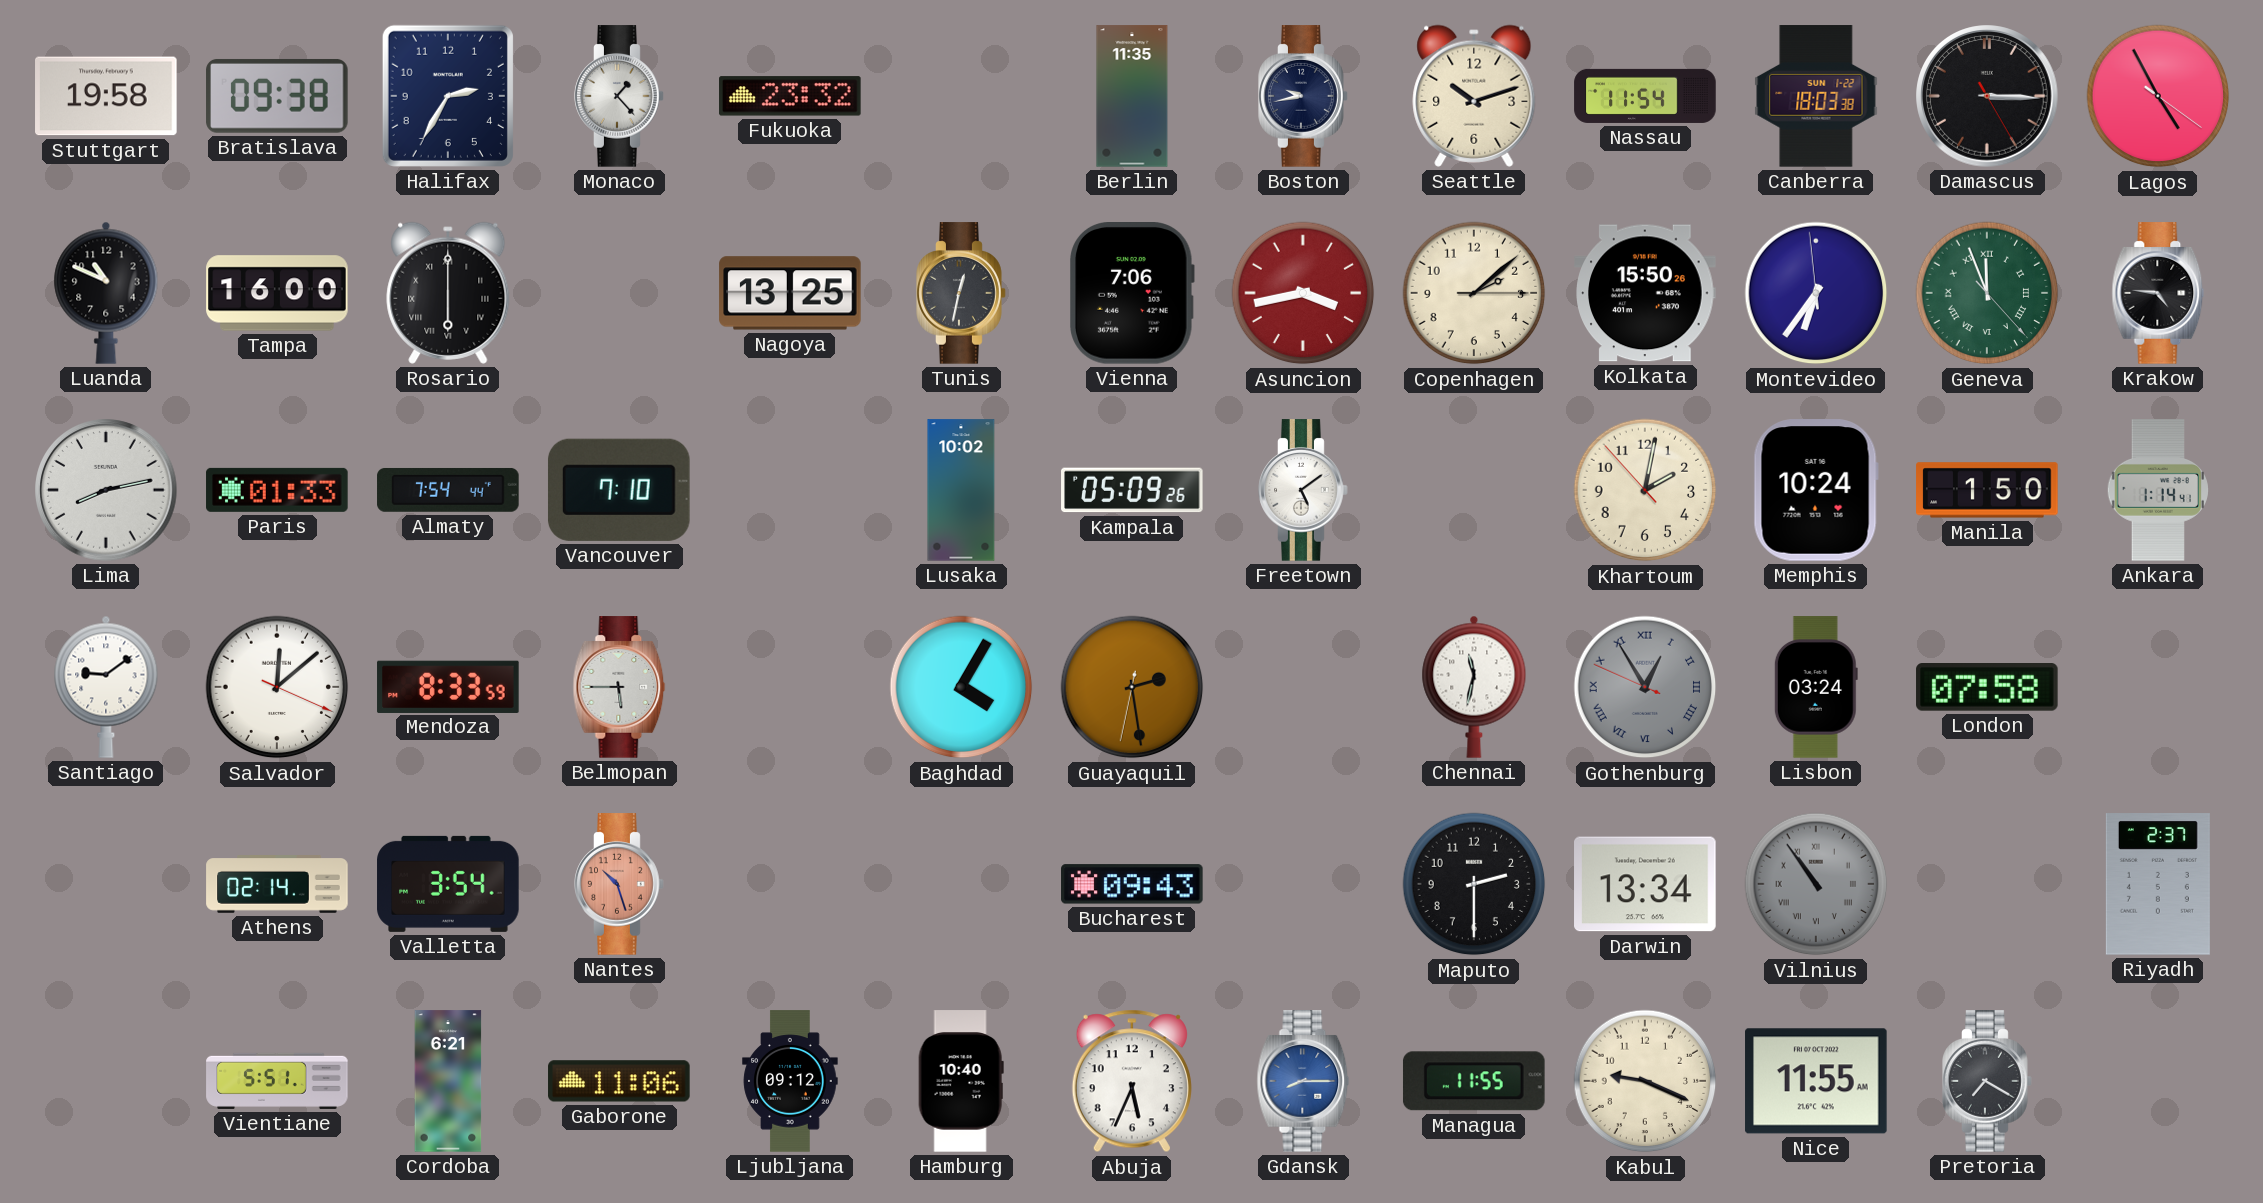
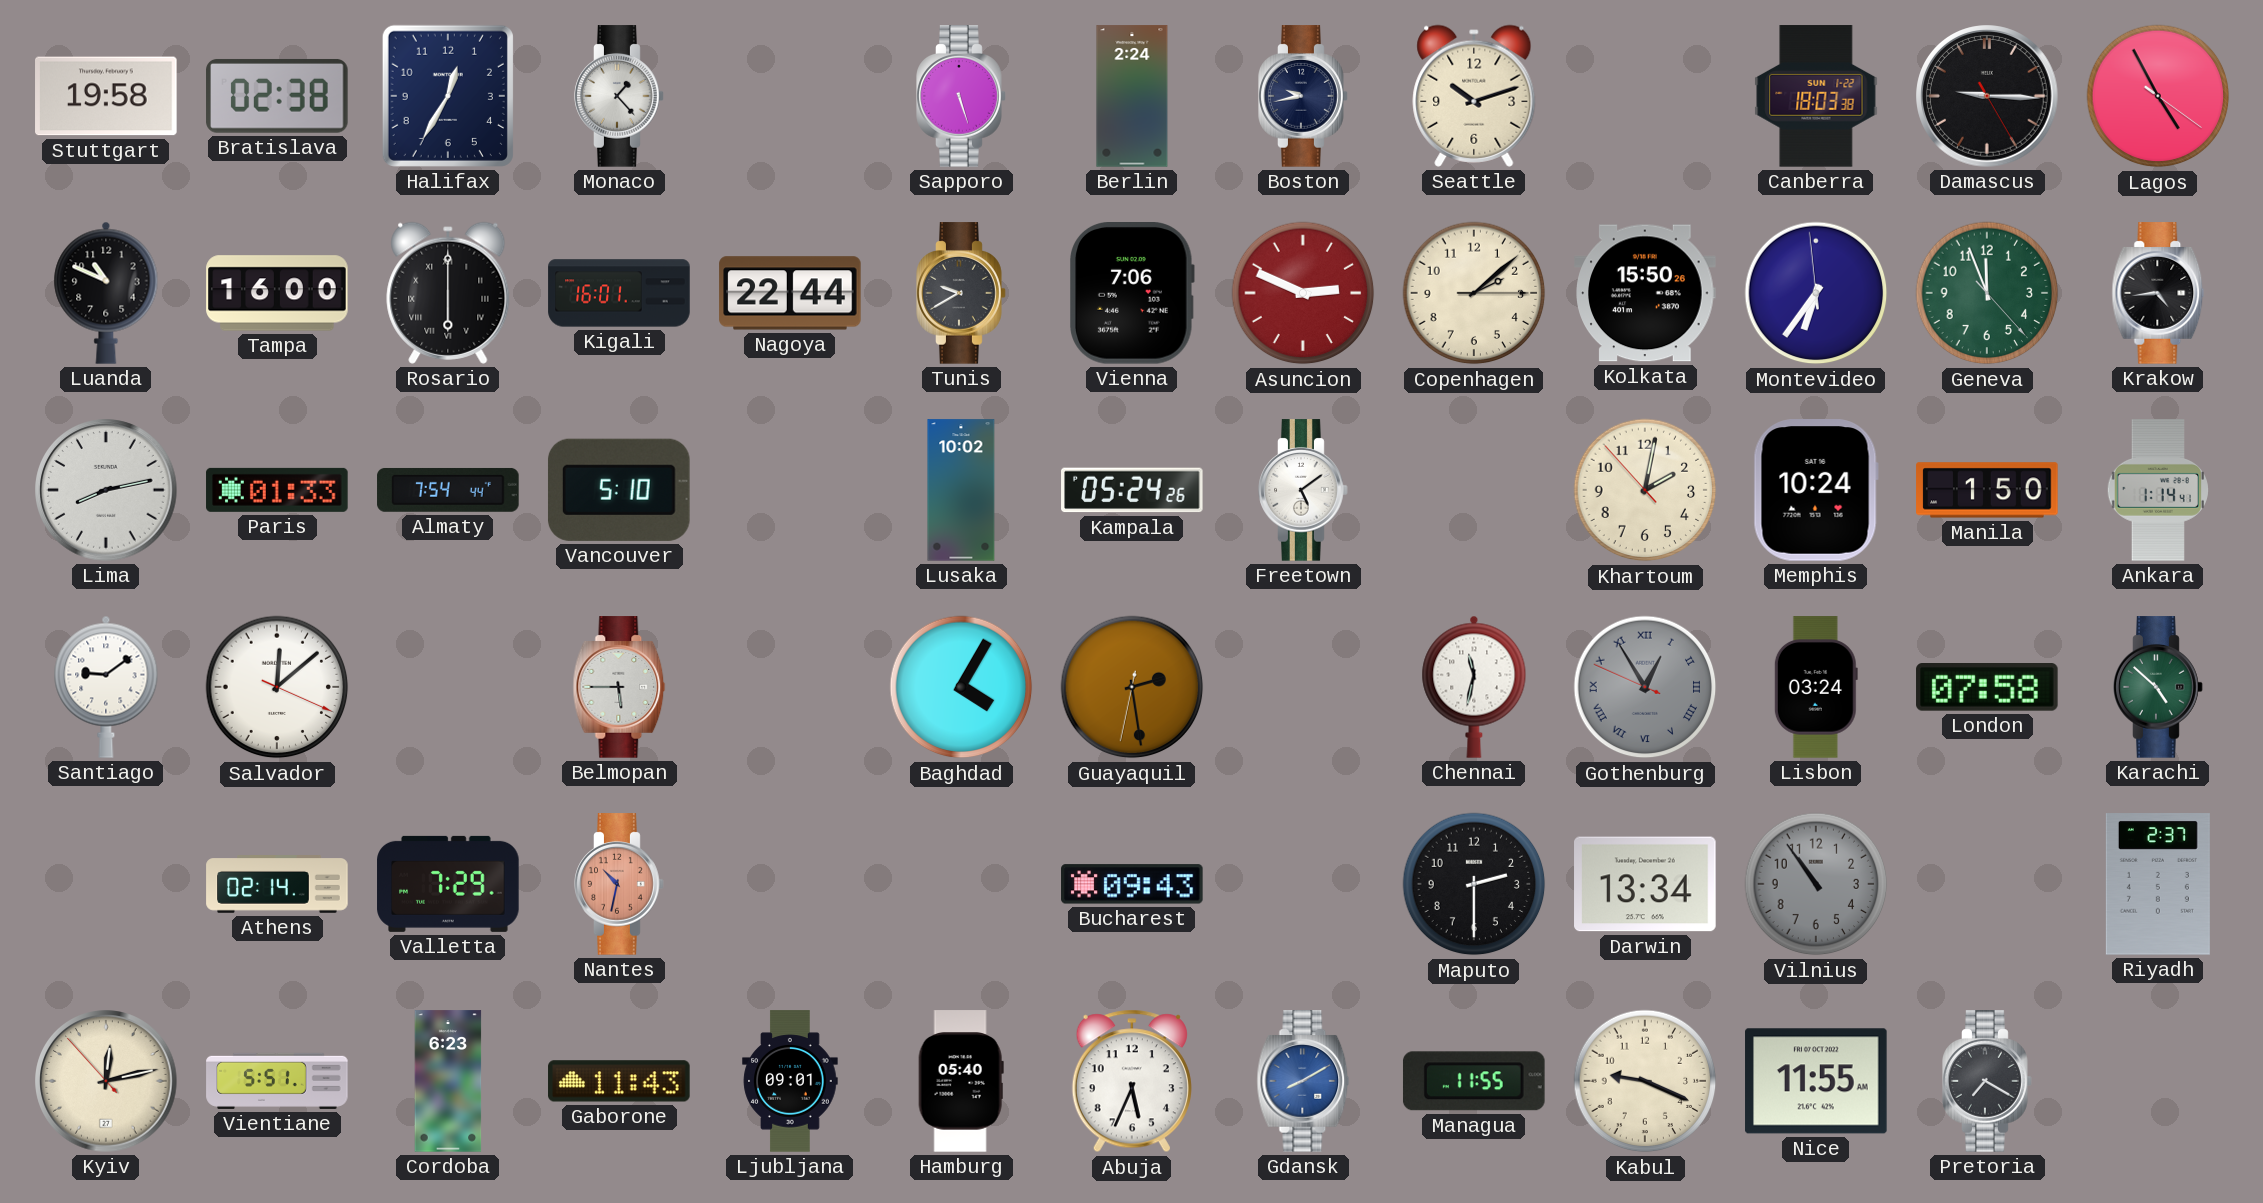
Bratislava: 09:38 -> 02:38
Halifax: 2:35 -> 12:35
Fukuoka: 23:32 -> none
Sapporo: none -> 5:27
Berlin: 11:35 -> 2:24
Nassau: 11:54 -> none
Damascus: 3:15 -> 9:15
Kigali: none -> 16:01
Nagoya: 13:25 -> 22:44
Tunis: 12:32 -> 9:40
Asuncion: 3:43 -> 2:49
Geneva numerals: Roman -> Arabic
Krakow: 4:46 -> 4:44
Vancouver: 7:10 -> 5:10
Kampala: 05:09 -> 05:24
Mendoza: 8:33 -> none
Karachi: none -> 4:52
Valletta: 3:54 -> 7:29
Nantes: 10:27 -> 10:32
Vilnius numerals: Roman -> Arabic
Kyiv: none -> 12:12
Cordoba: 6:21 -> 6:23
Gaborone: 11:06 -> 11:43
Ljubljana: 09:12 -> 09:01
Hamburg: 10:40 -> 05:40
Gdansk: 8:15 -> 8:10
